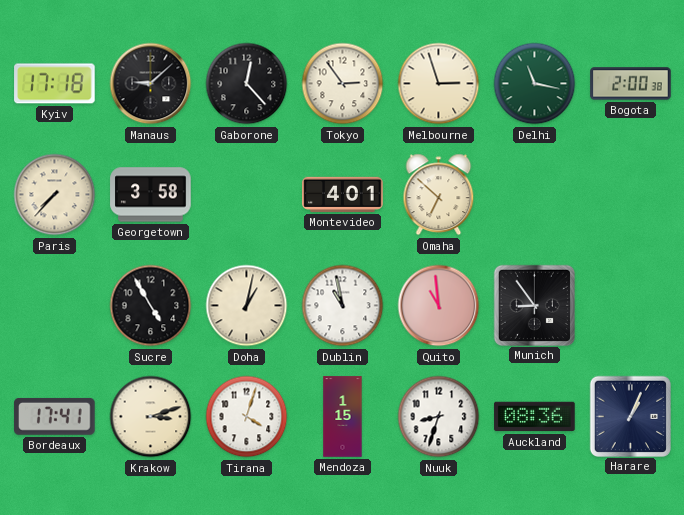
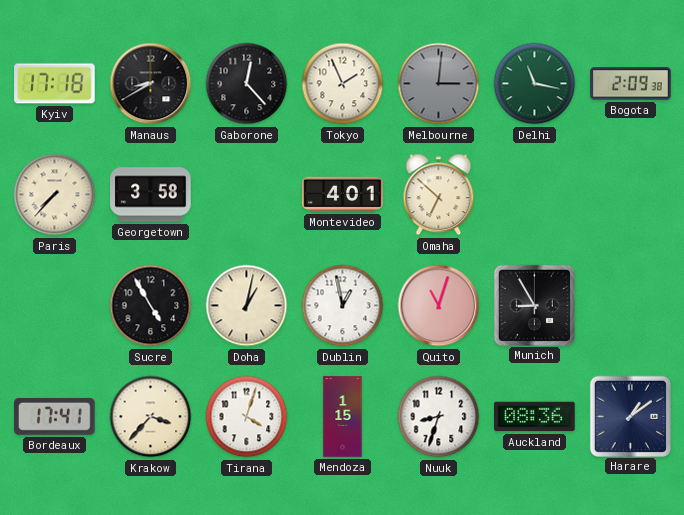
Manaus: 9:08 -> 8:40
Tokyo: 2:54 -> 1:56
Melbourne: 2:57 -> 3:01
Melbourne dial: cream -> grey
Bogota: 2:00 -> 2:09
Dublin: 10:58 -> 12:58
Quito: 10:59 -> 11:03
Munich: 8:54 -> 8:55
Krakow: 3:12 -> 3:37
Harare: 1:04 -> 1:09
